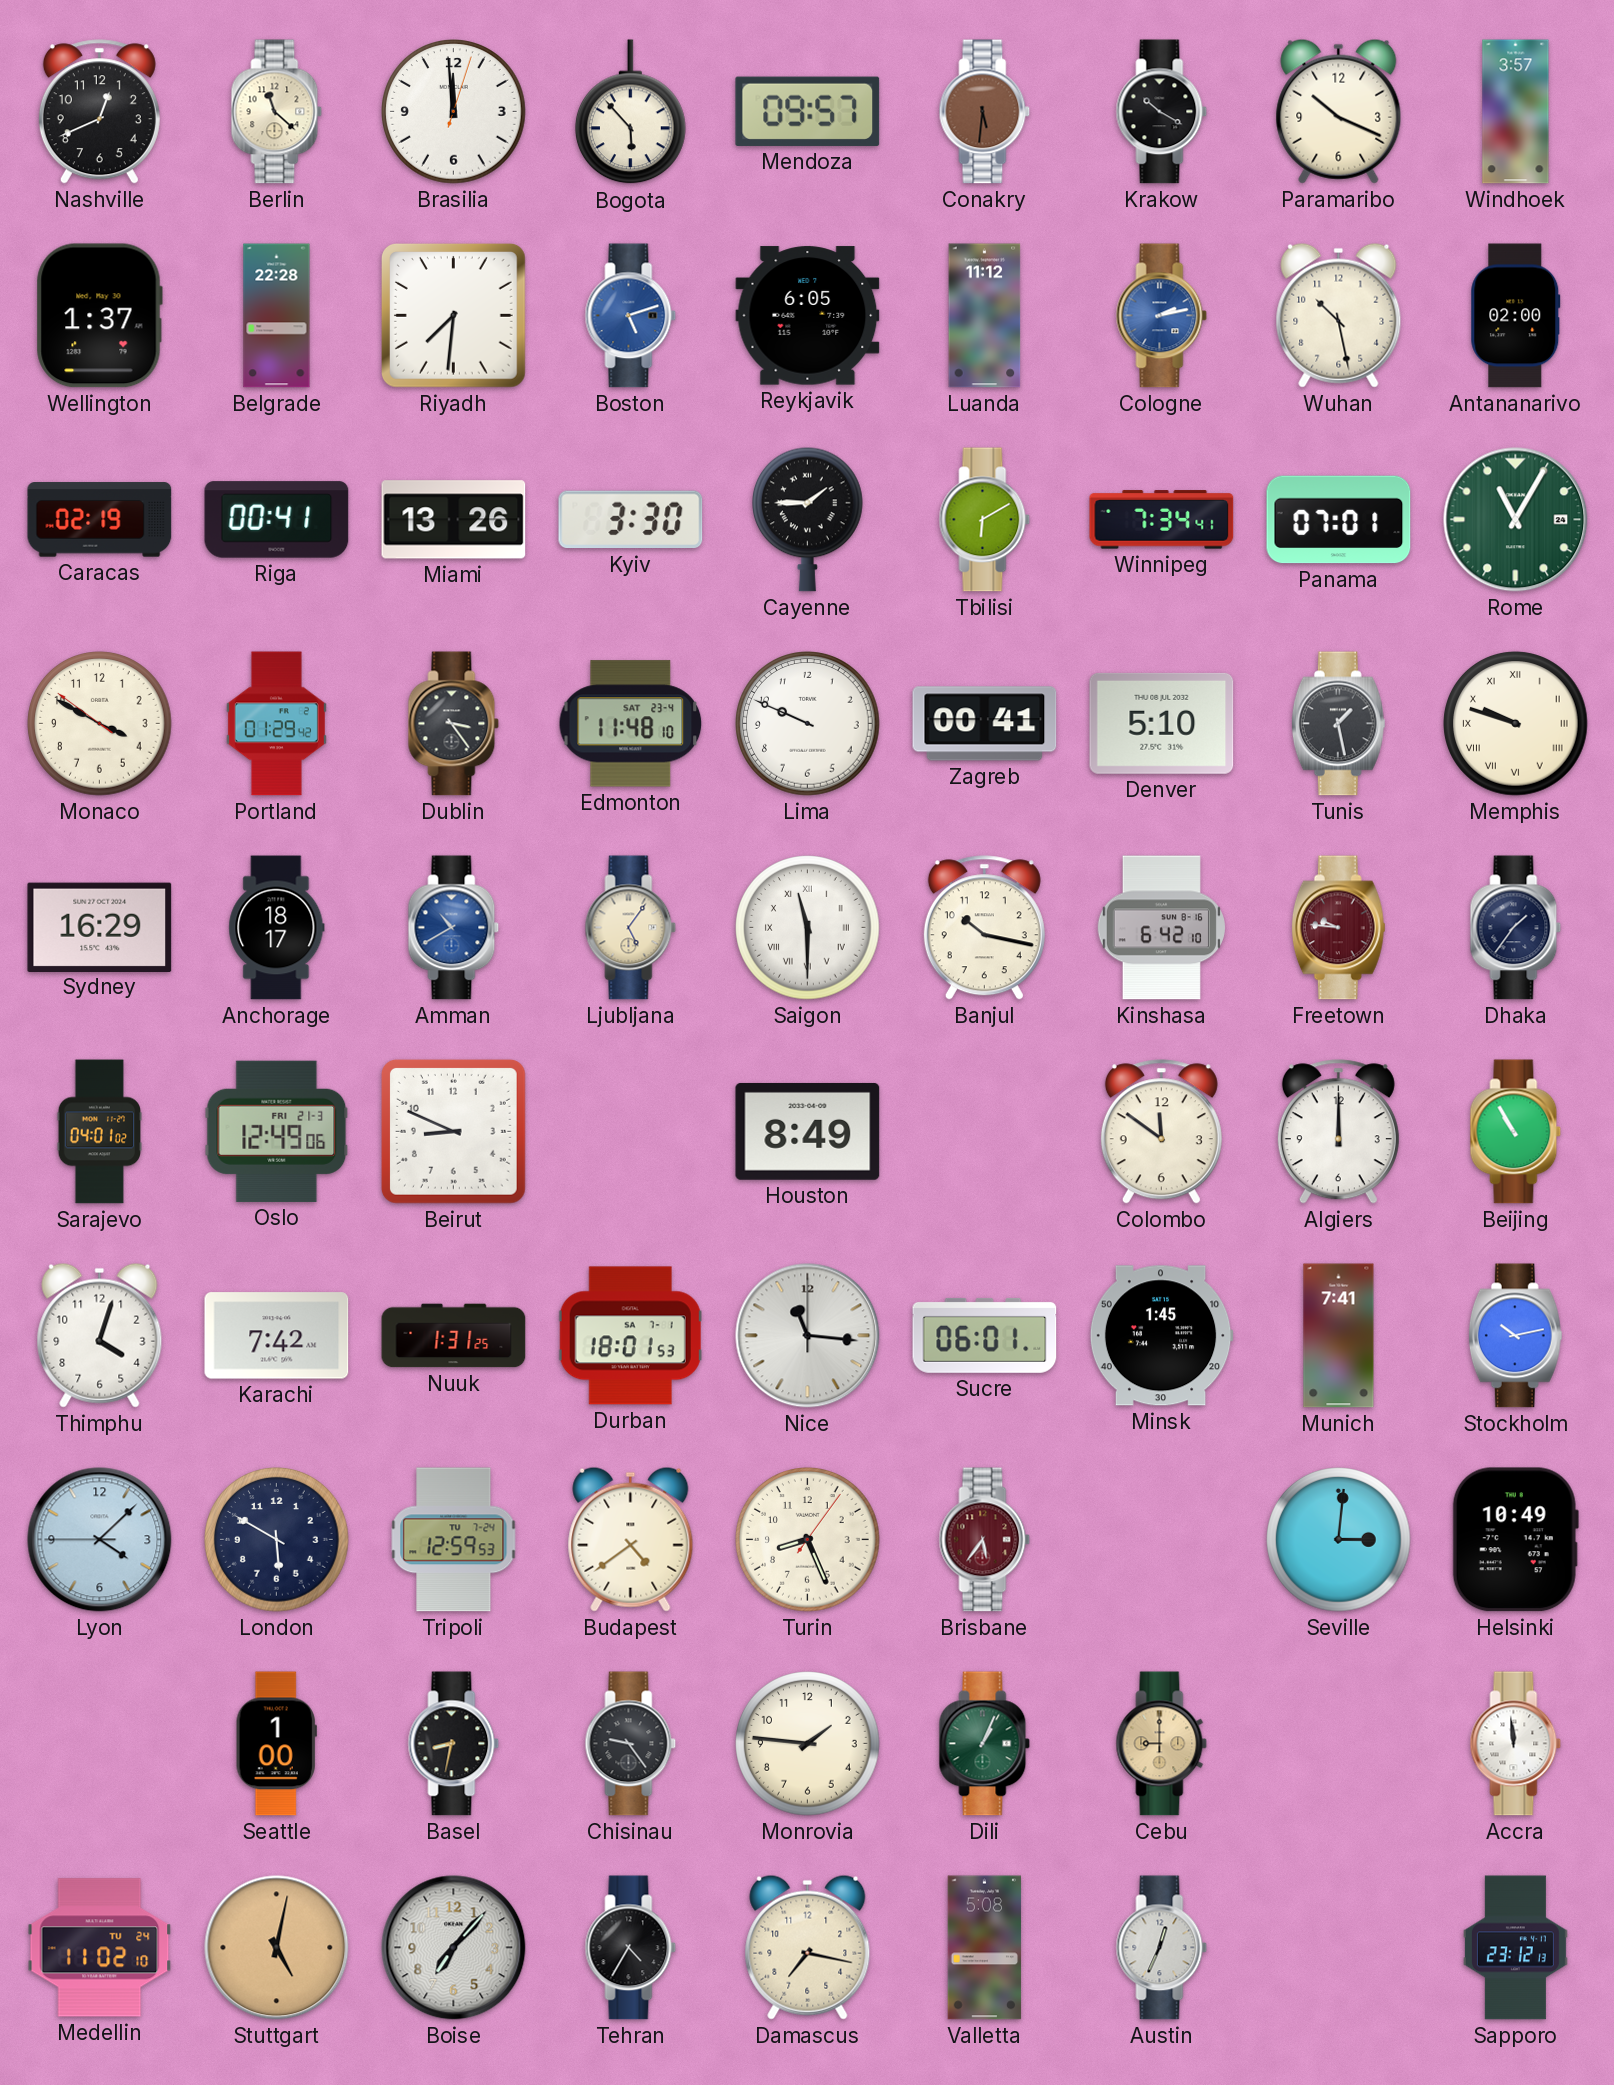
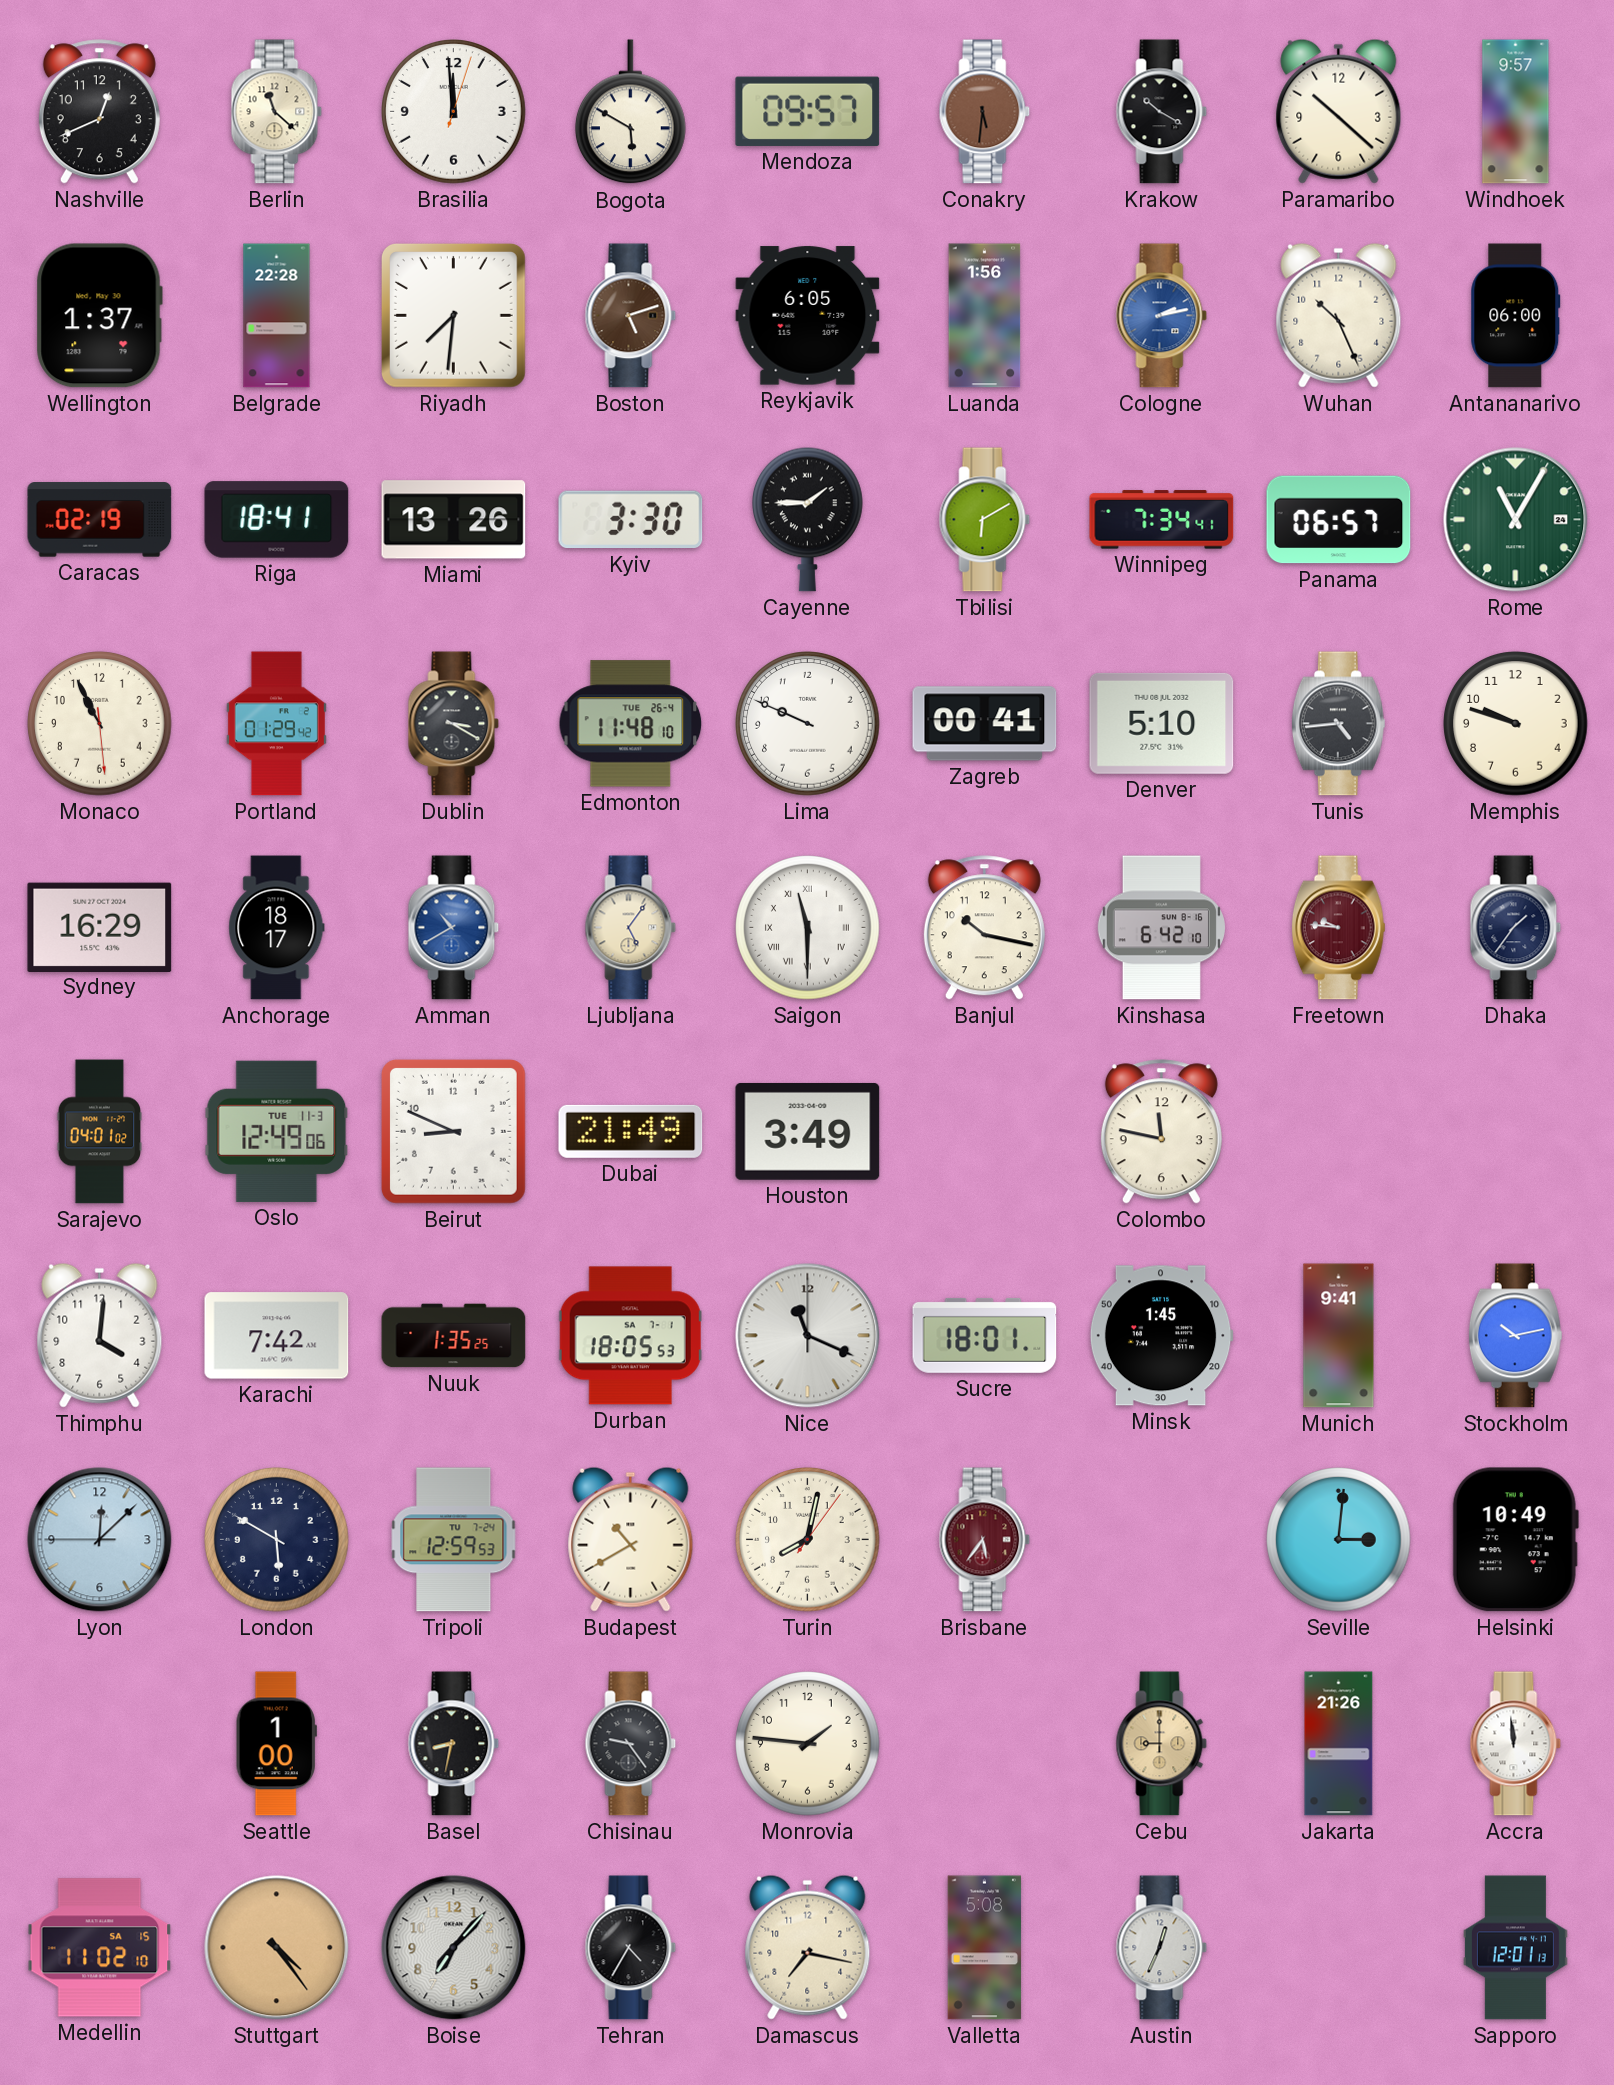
Bogota: 5:53 -> 5:50
Paramaribo: 10:19 -> 10:22
Windhoek: 3:57 -> 9:57
Boston dial: blue -> brown
Luanda: 11:12 -> 1:56
Wuhan: 10:28 -> 10:26
Antananarivo: 02:00 -> 06:00
Riga: 00:41 -> 18:41
Panama: 07:01 -> 06:57
Monaco: 3:49 -> 10:55
Dublin: 3:24 -> 3:20
Edmonton date: SAT 23-4 -> TUE 26-4
Tunis: 1:28 -> 4:44
Memphis numerals: Roman -> Arabic
Oslo date: FRI 21-3 -> TUE 11-3
Dubai: none -> 21:49
Houston: 8:49 -> 3:49
Colombo: 11:51 -> 11:47
Algiers: 12:00 -> none
Beijing: 10:55 -> none
Thimphu: 4:03 -> 4:01
Nuuk: 1:31 -> 1:35
Durban: 18:01 -> 18:05
Nice: 11:16 -> 11:19
Sucre: 06:01 -> 18:01
Munich: 7:41 -> 9:41
Lyon: 4:07 -> 12:07
Budapest: 4:39 -> 10:40
Turin: 8:26 -> 8:02
Dili: 1:04 -> none
Jakarta: none -> 21:26
Medellin date: TU 24 -> SA 15
Stuttgart: 5:02 -> 4:24
Sapporo: 23:12 -> 12:01
